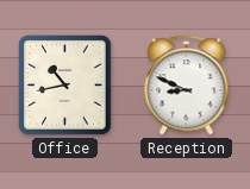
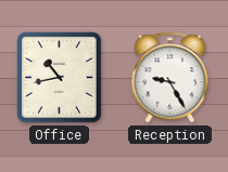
Reception: 8:49 -> 9:25
